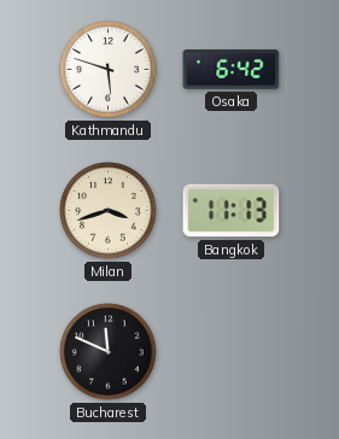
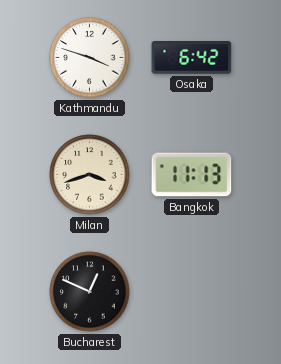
Kathmandu: 5:48 -> 3:48
Bucharest: 11:49 -> 12:49
